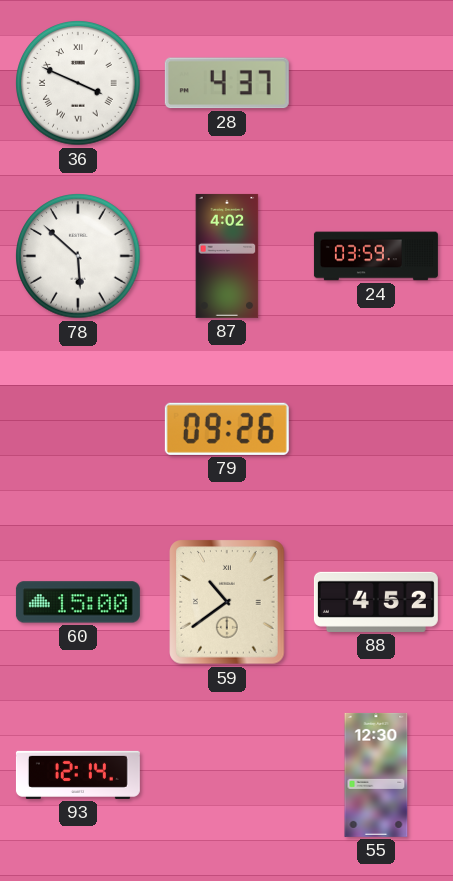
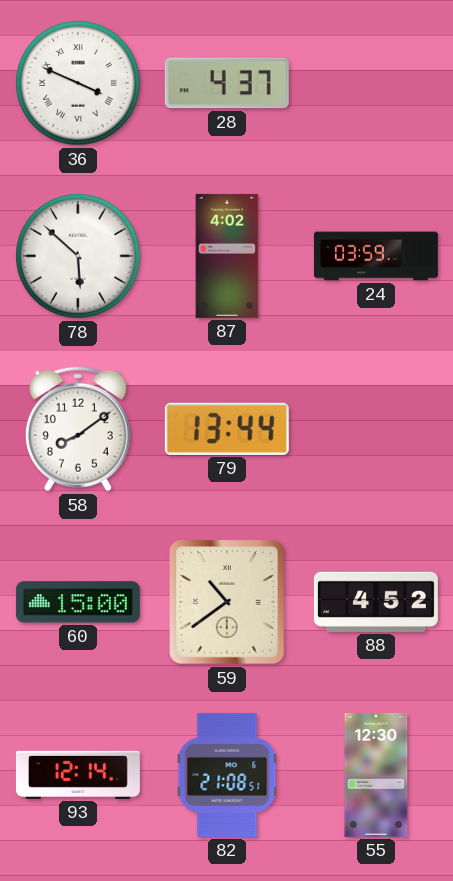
58: none -> 8:09
79: 09:26 -> 13:44
82: none -> 21:08
